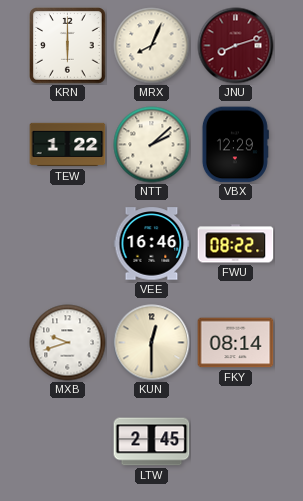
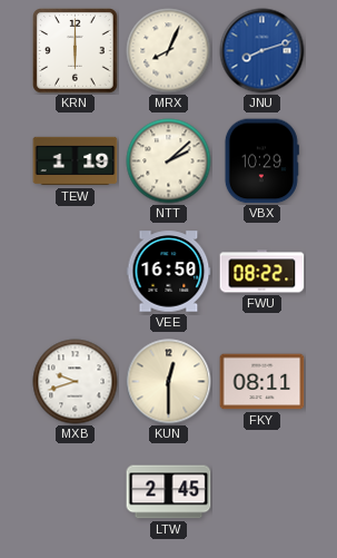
JNU dial: burgundy -> blue
TEW: 1:22 -> 1:19
VBX: 12:29 -> 10:29
VEE: 16:46 -> 16:50
FKY: 08:14 -> 08:11
